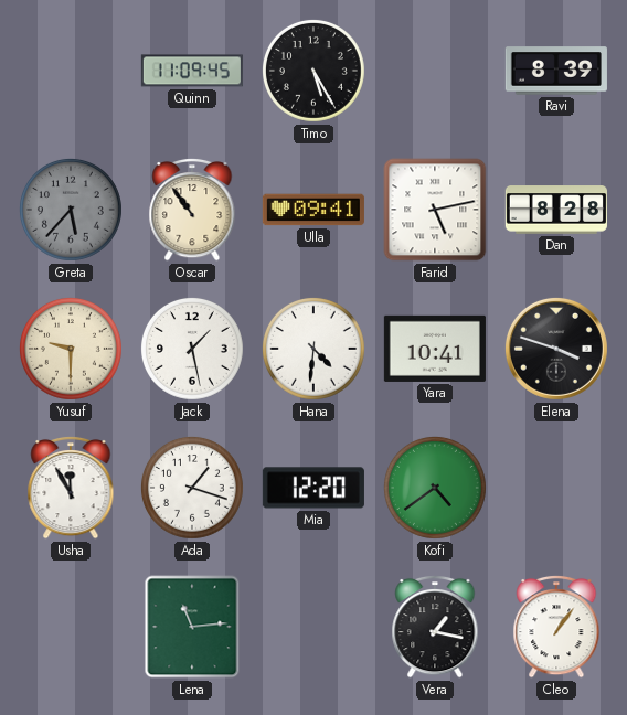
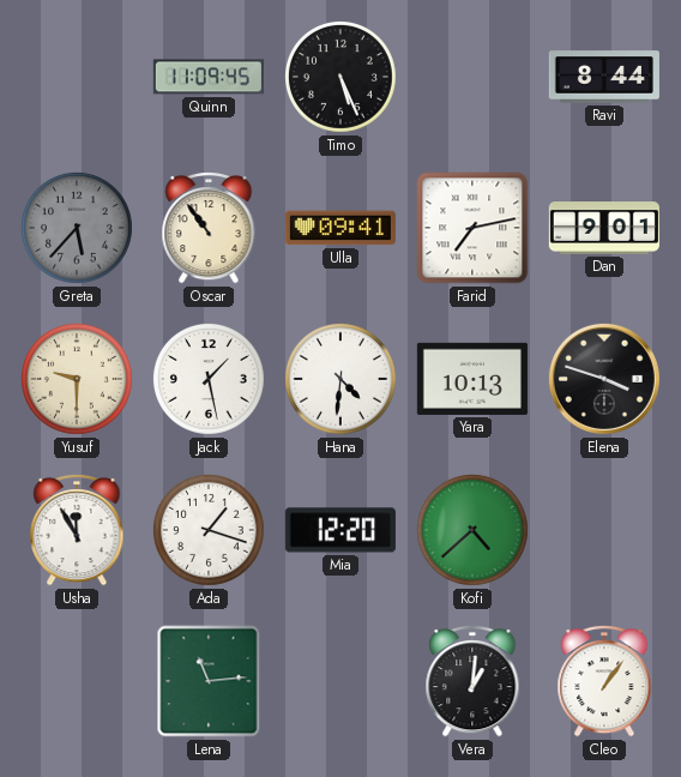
Timo: 5:25 -> 5:26
Ravi: 8:39 -> 8:44
Farid: 5:13 -> 7:13
Dan: 8:28 -> 9:01
Yara: 10:41 -> 10:13
Kofi: 4:39 -> 4:38
Vera: 1:17 -> 1:01
